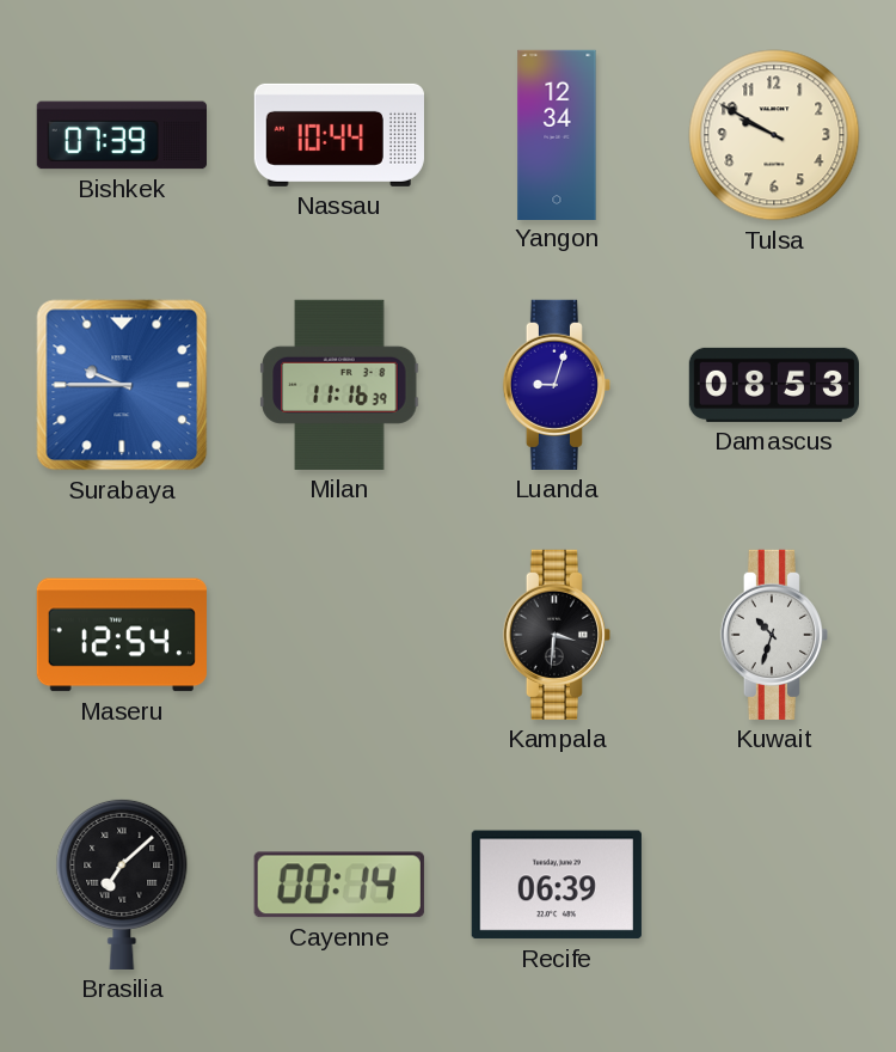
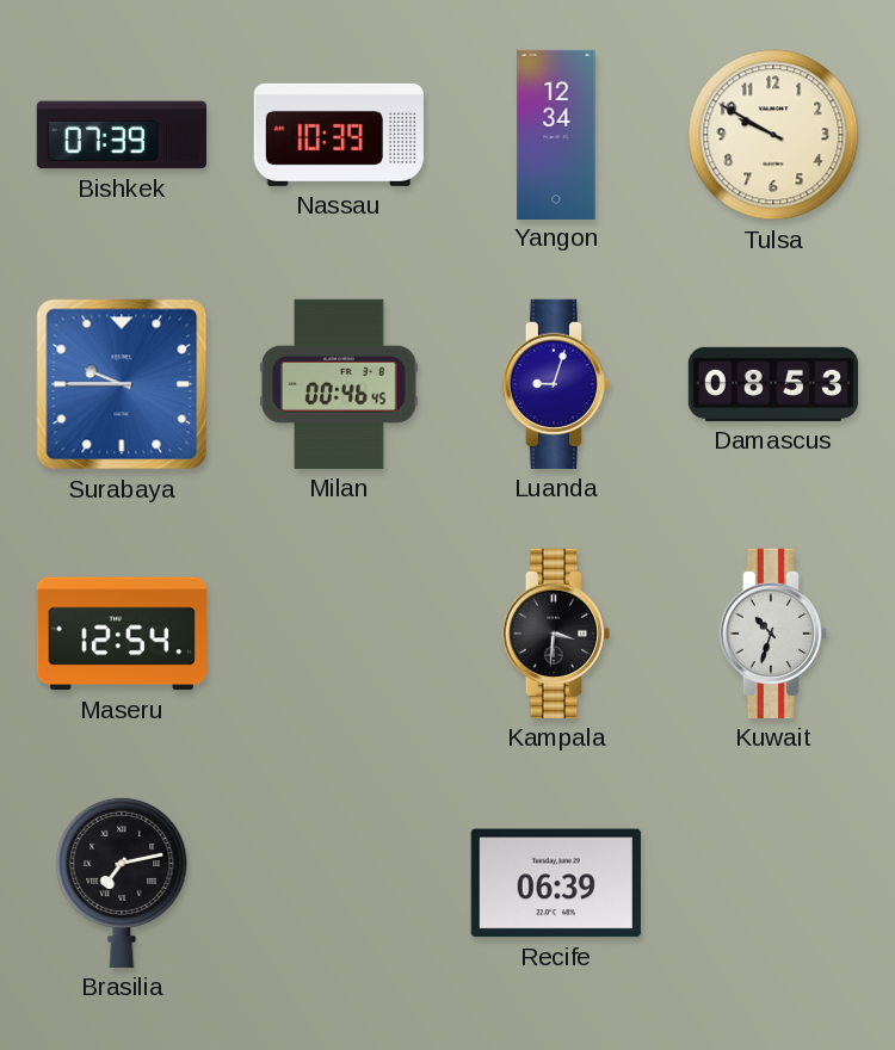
Nassau: 10:44 -> 10:39
Milan: 11:16 -> 00:46
Brasilia: 7:08 -> 7:13
Cayenne: 00:14 -> none
